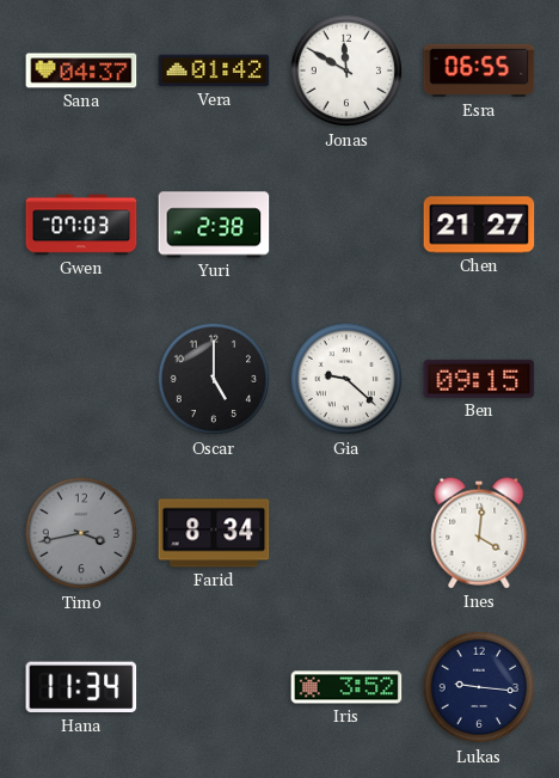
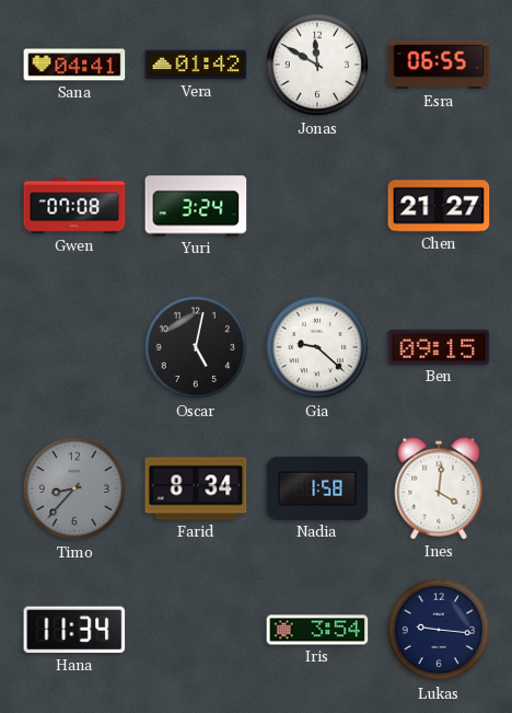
Sana: 04:37 -> 04:41
Gwen: 07:03 -> 07:08
Yuri: 2:38 -> 3:24
Oscar: 5:00 -> 5:02
Timo: 3:43 -> 8:37
Nadia: none -> 1:58
Iris: 3:52 -> 3:54
